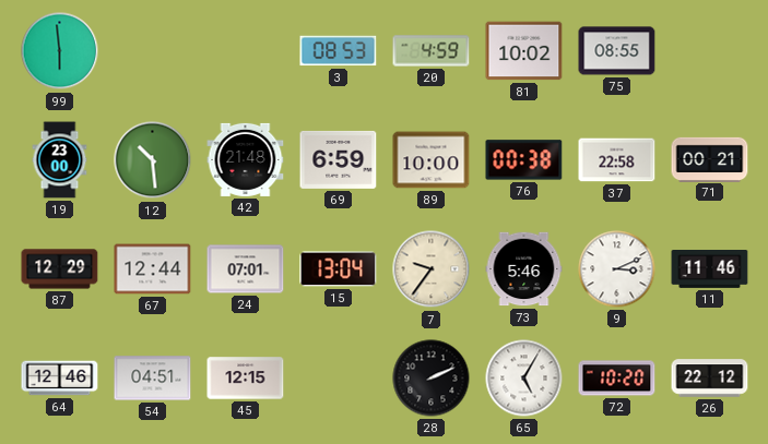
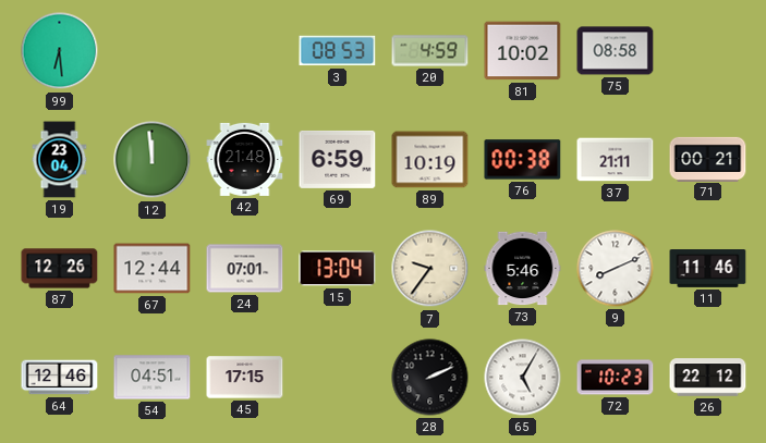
99: 5:59 -> 6:29
75: 08:55 -> 08:58
19: 23:00 -> 23:04
12: 10:29 -> 11:59
89: 10:00 -> 10:19
37: 22:58 -> 21:11
87: 12:29 -> 12:26
9: 3:11 -> 8:11
45: 12:15 -> 17:15
72: 10:20 -> 10:23
